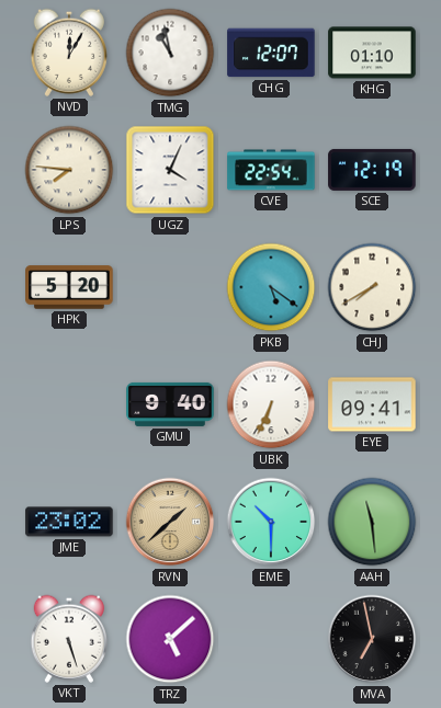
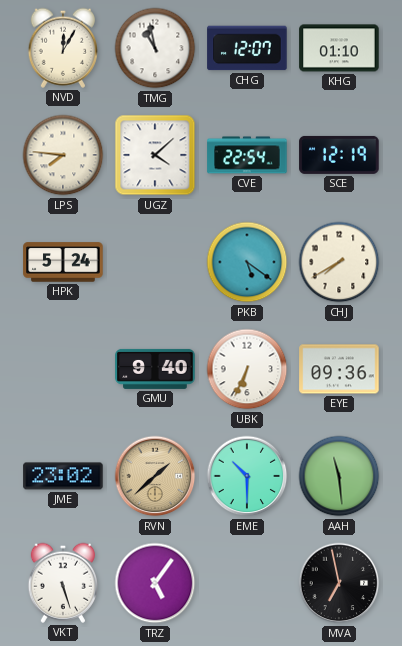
UGZ: 4:04 -> 4:08
HPK: 5:20 -> 5:24
EYE: 09:41 -> 09:36
TRZ: 5:08 -> 5:06
